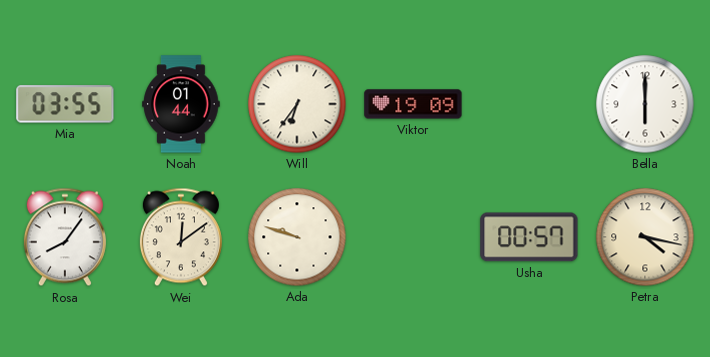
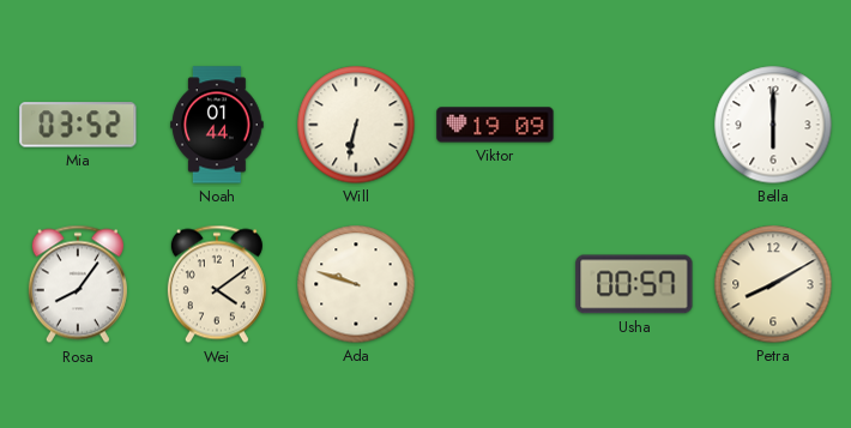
Mia: 03:55 -> 03:52
Will: 6:36 -> 6:32
Wei: 12:09 -> 4:09
Petra: 4:17 -> 8:10
